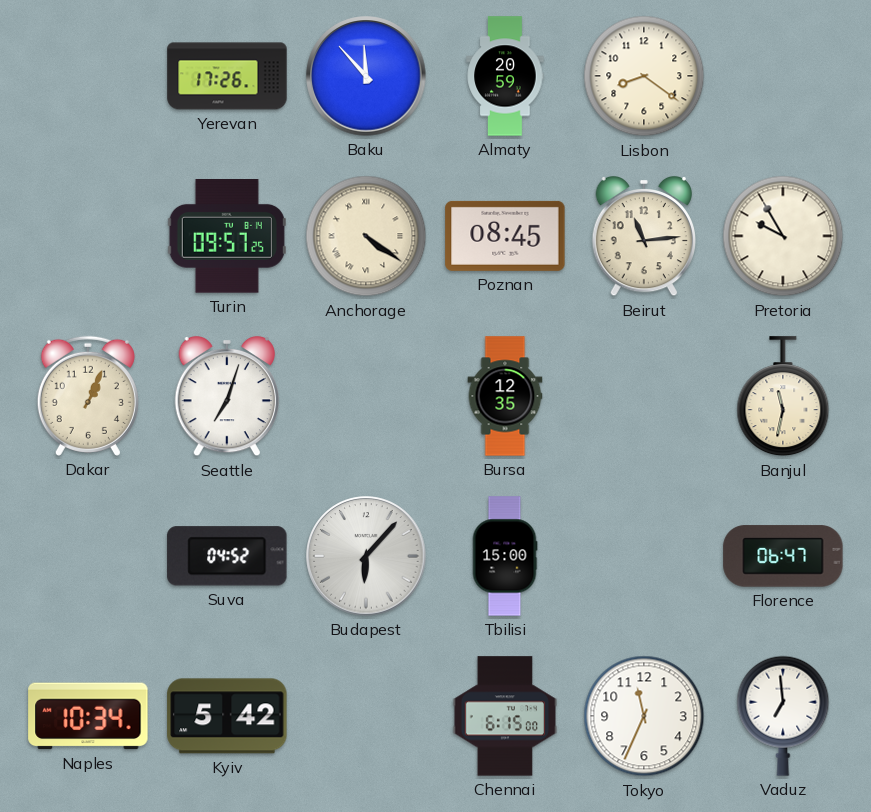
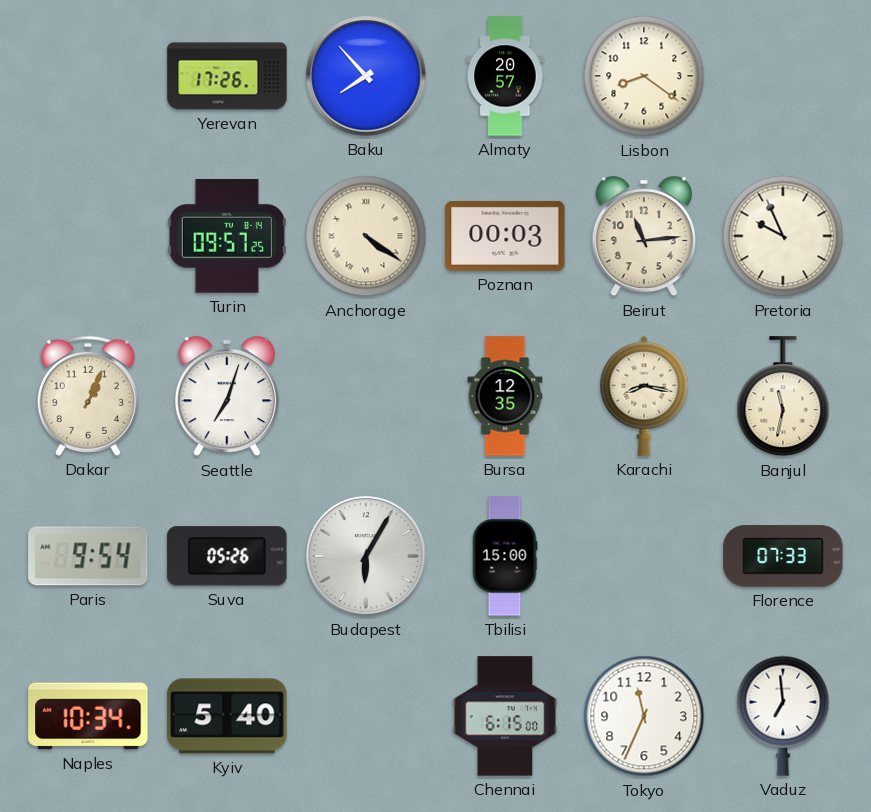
Baku: 11:53 -> 7:53
Almaty: 20:59 -> 20:57
Poznan: 08:45 -> 00:03
Pretoria: 9:55 -> 9:56
Karachi: none -> 8:17
Paris: none -> 9:54
Suva: 04:52 -> 05:26
Budapest: 6:07 -> 6:05
Florence: 06:47 -> 07:33
Kyiv: 5:42 -> 5:40
